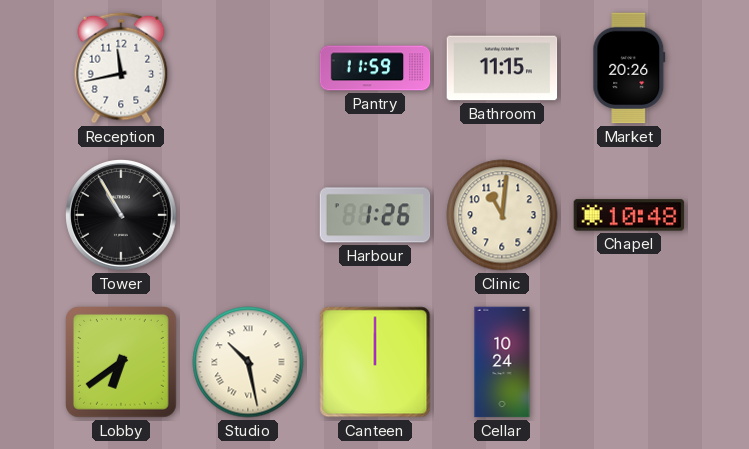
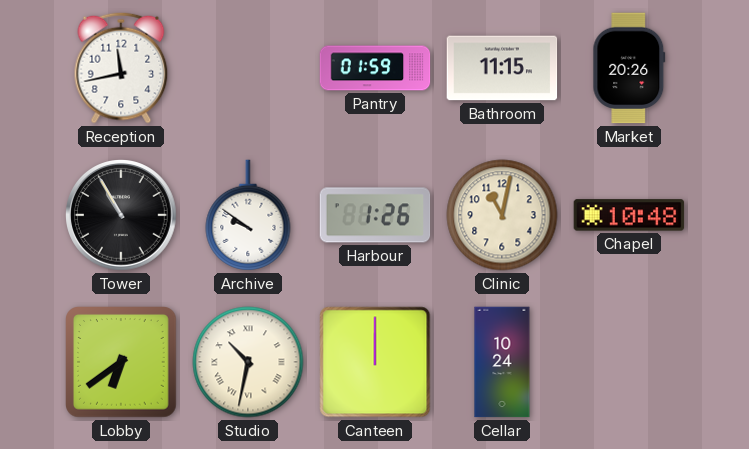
Pantry: 11:59 -> 01:59
Archive: none -> 9:51
Clinic: 11:01 -> 11:02
Studio: 10:28 -> 10:32
